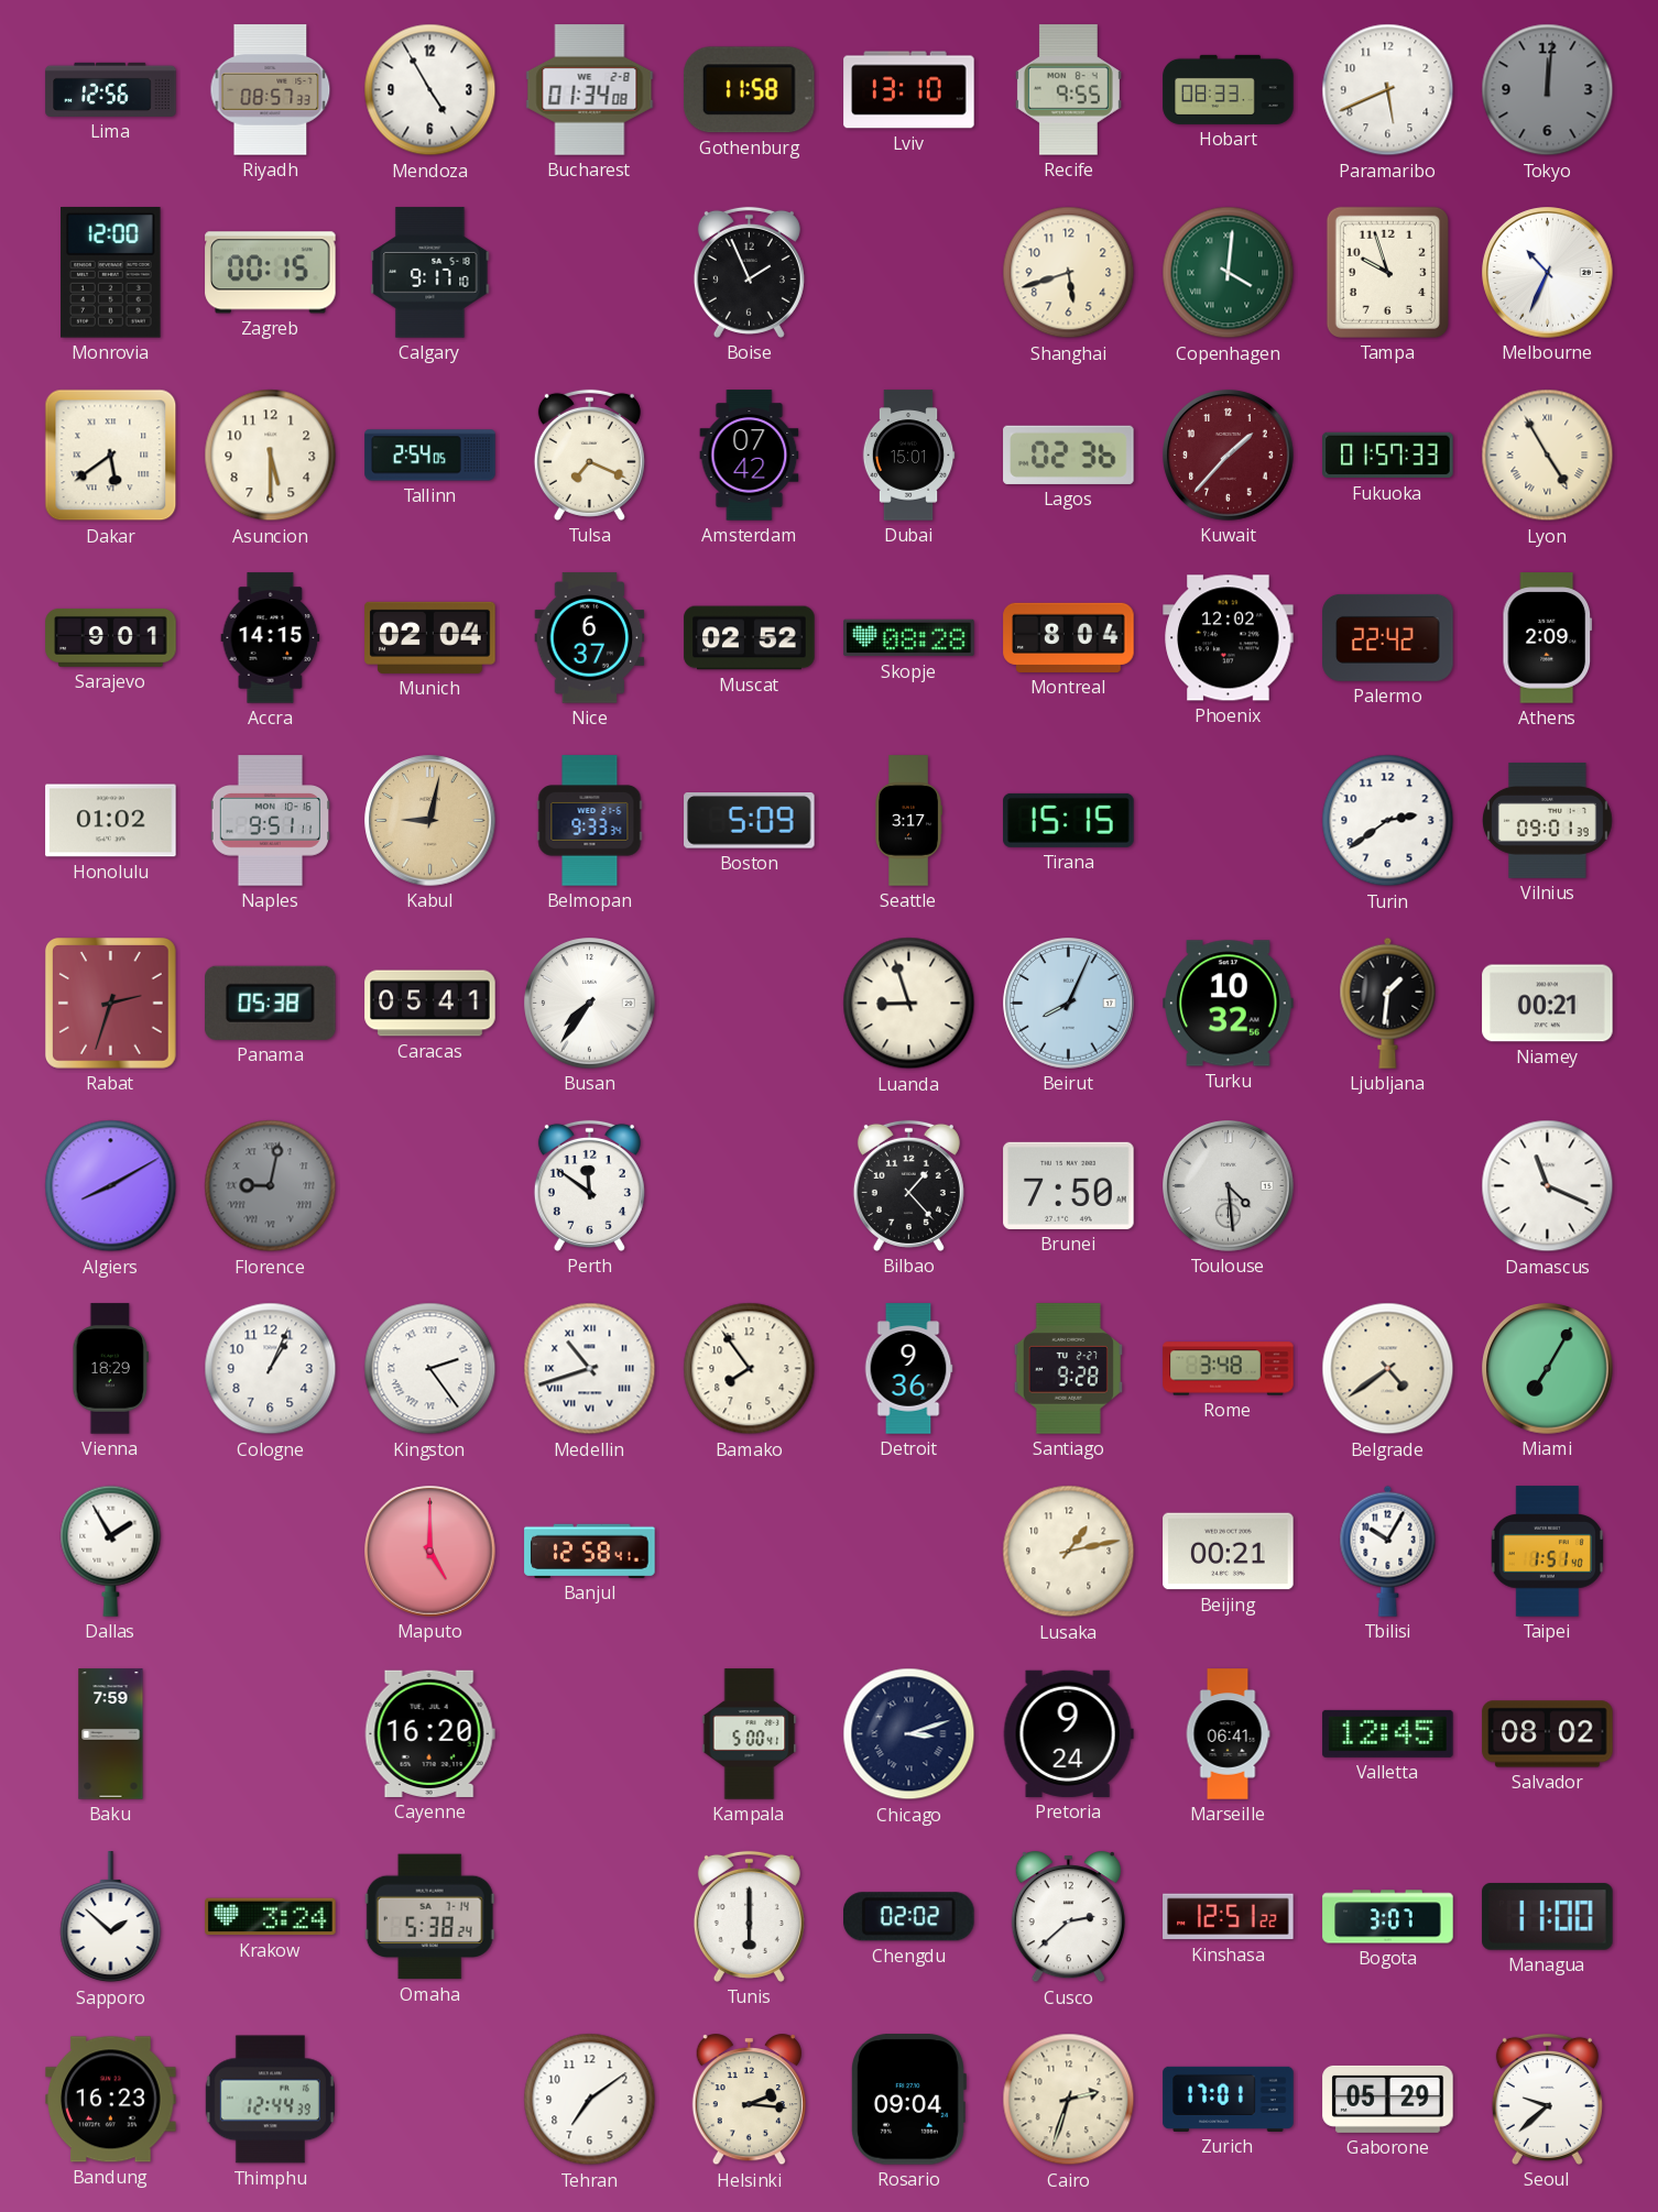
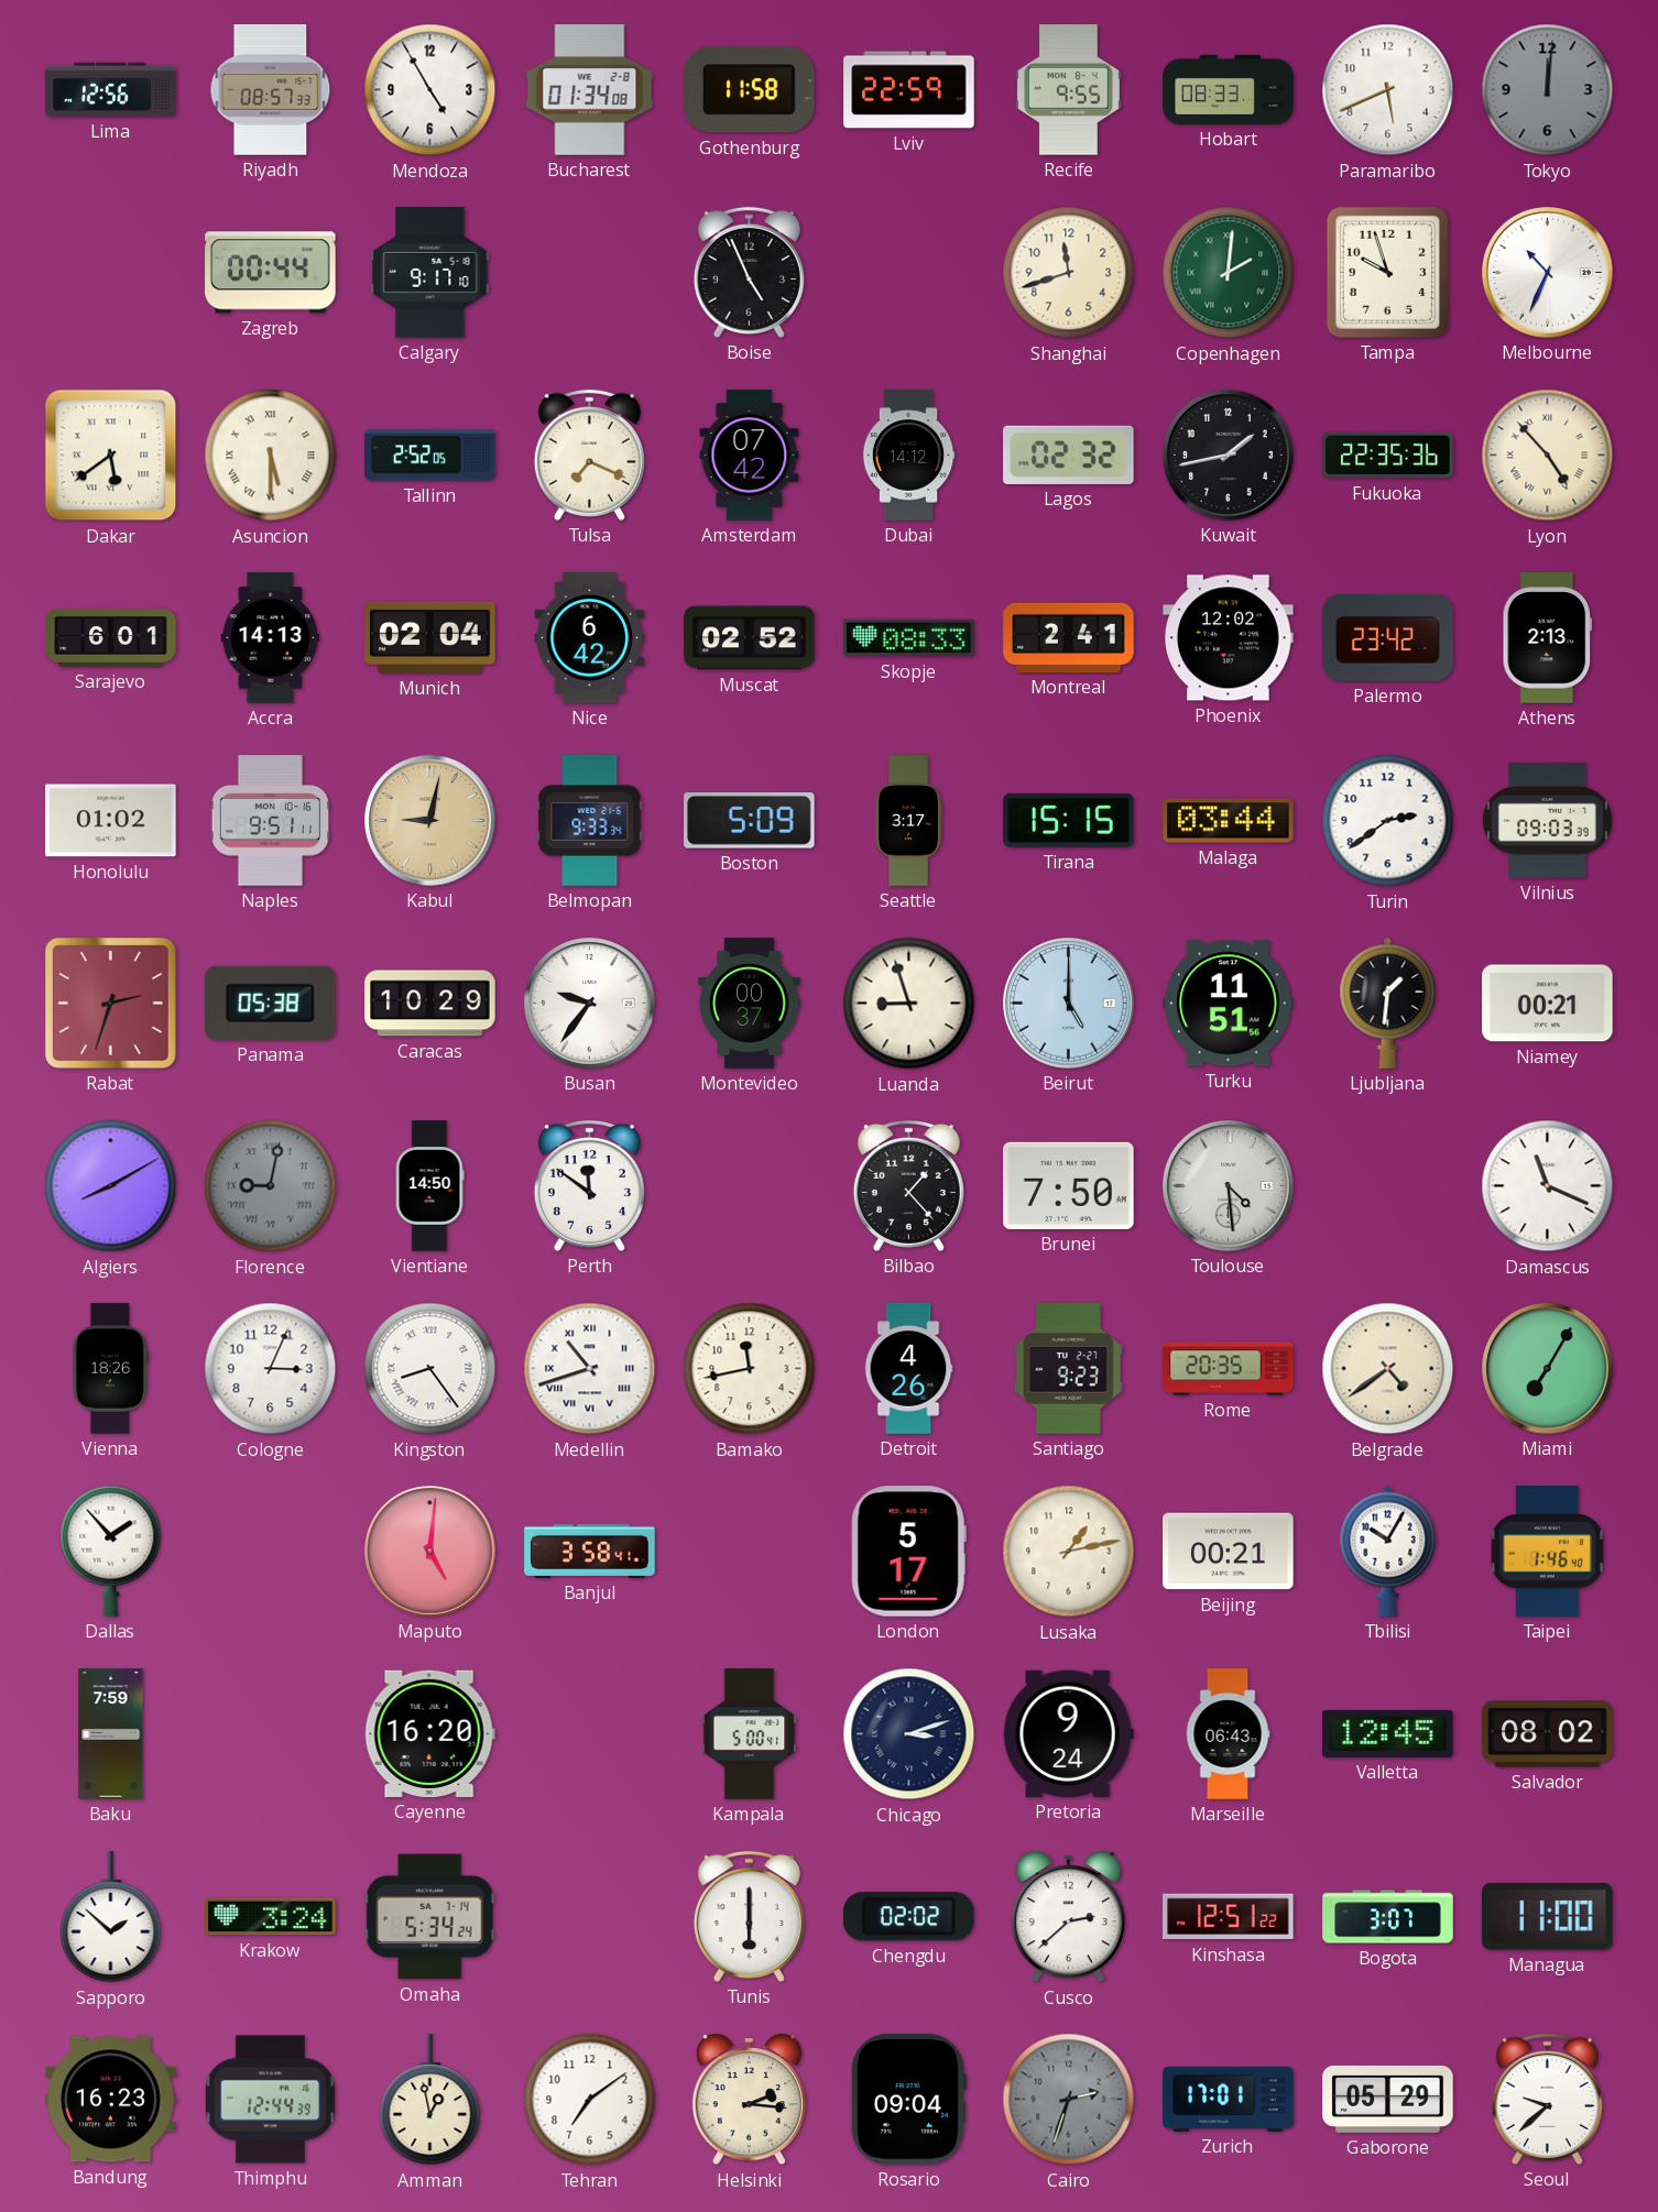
Lviv: 13:10 -> 22:59
Monrovia: 12:00 -> none
Zagreb: 00:15 -> 00:44
Boise: 1:56 -> 4:56
Shanghai: 5:42 -> 11:42
Copenhagen: 4:01 -> 2:01
Asuncion numerals: Arabic -> Roman
Tallinn: 2:54 -> 2:52
Dubai: 15:01 -> 14:12
Lagos: 02:36 -> 02:32
Kuwait: 1:37 -> 1:43
Kuwait dial: burgundy -> black
Fukuoka: 01:57 -> 22:35
Lyon: 4:55 -> 4:53
Sarajevo: 9:01 -> 6:01
Accra: 14:15 -> 14:13
Nice: 6:37 -> 6:42
Skopje: 08:28 -> 08:33
Montreal: 8:04 -> 2:41
Palermo: 22:42 -> 23:42
Athens: 2:09 -> 2:13
Malaga: none -> 03:44
Vilnius: 09:01 -> 09:03
Caracas: 05:41 -> 10:29
Busan: 7:36 -> 9:36
Montevideo: none -> 00:37
Beirut: 8:04 -> 5:00
Turku: 10:32 -> 11:51
Vientiane: none -> 14:50
Vienna: 18:29 -> 18:26
Cologne: 1:04 -> 3:04
Kingston: 2:24 -> 8:24
Bamako: 7:54 -> 11:43
Detroit: 9:36 -> 4:26
Santiago: 9:28 -> 9:23
Rome: 3:48 -> 20:35
Dallas: 1:55 -> 1:53
Maputo: 5:00 -> 5:01
Banjul: 12:58 -> 3:58
London: none -> 5:17
Taipei: 1:51 -> 1:46
Marseille: 06:41 -> 06:43
Omaha: 5:38 -> 5:34
Amman: none -> 12:58
Cairo dial: cream -> grey
